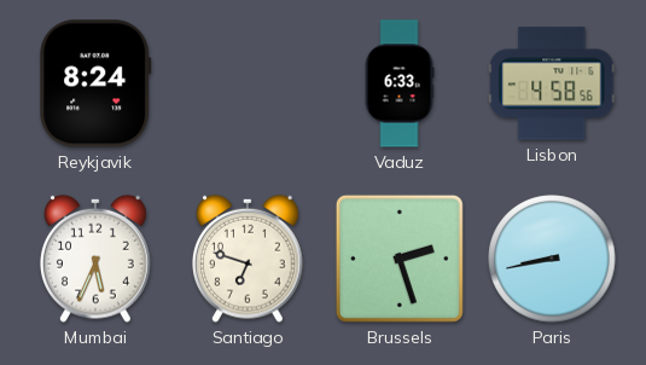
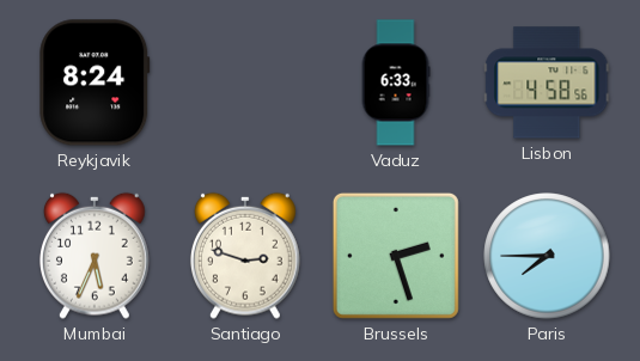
Santiago: 6:48 -> 2:48
Paris: 8:43 -> 7:45
